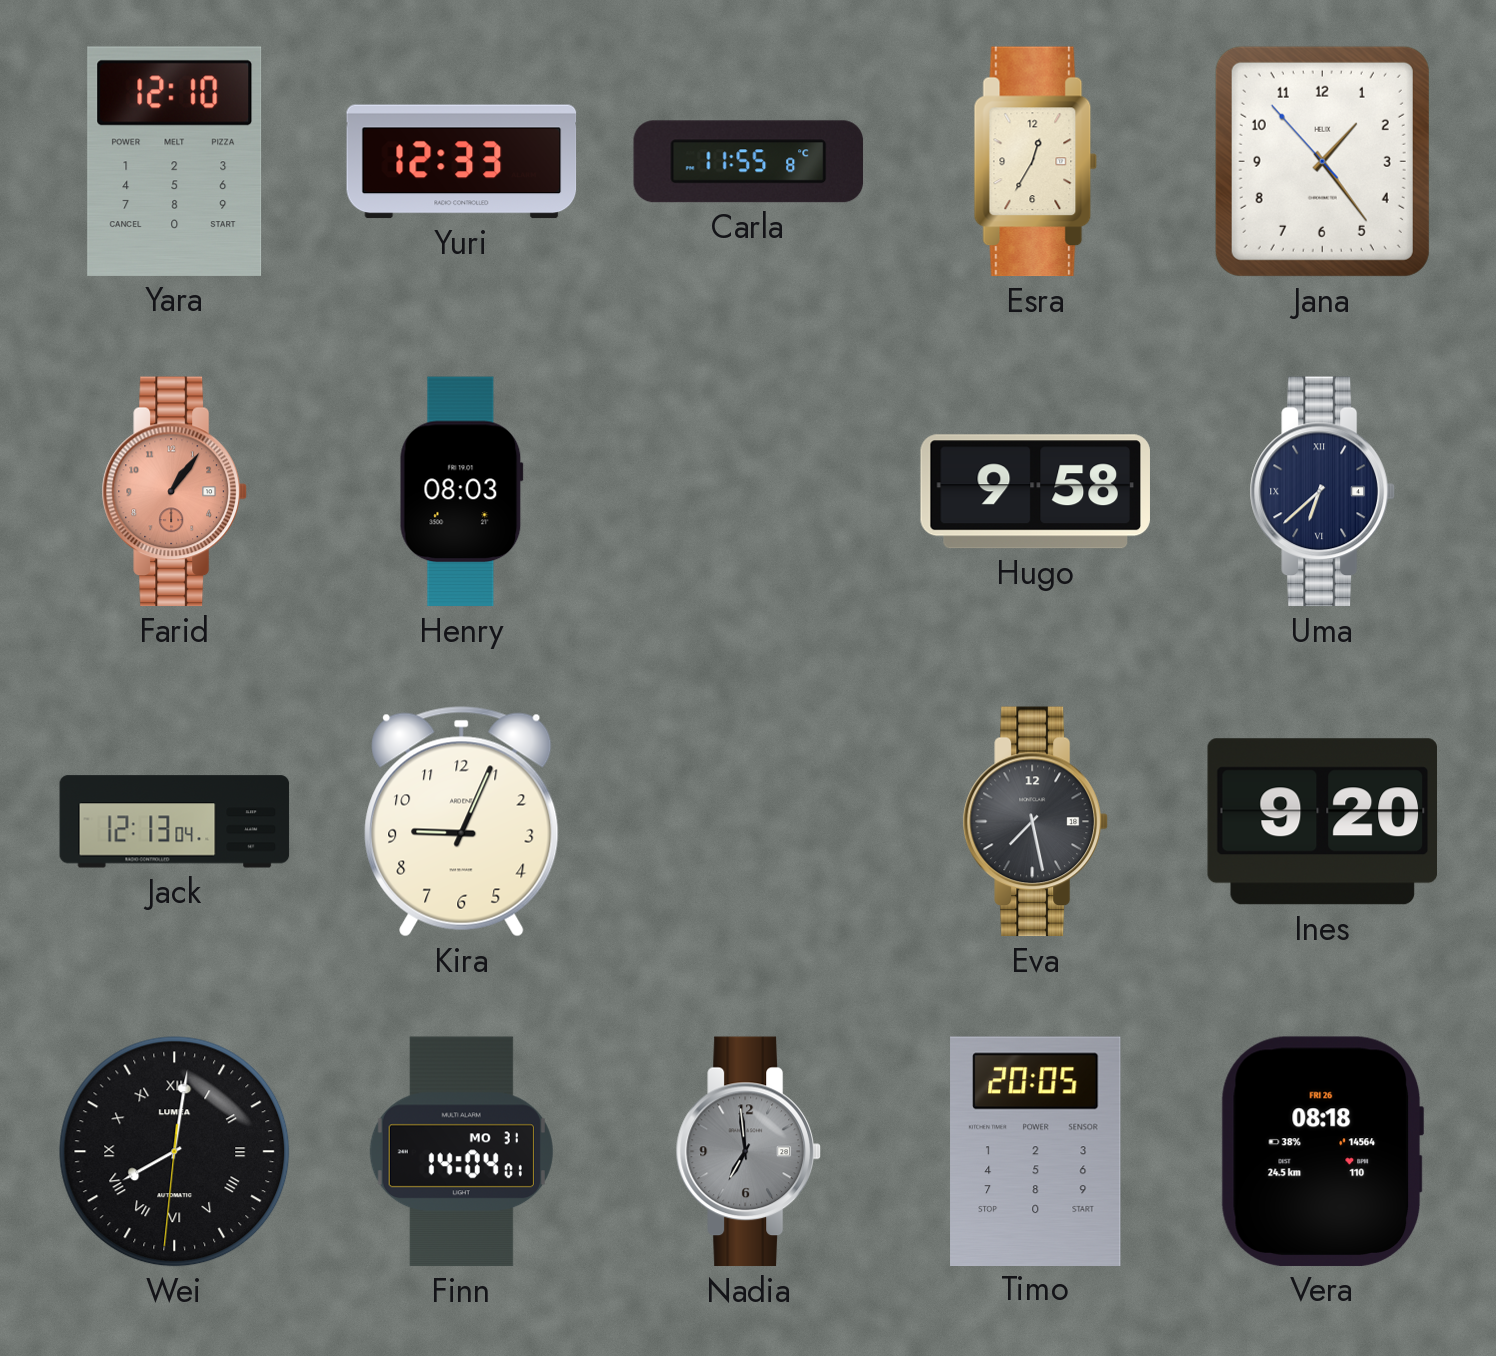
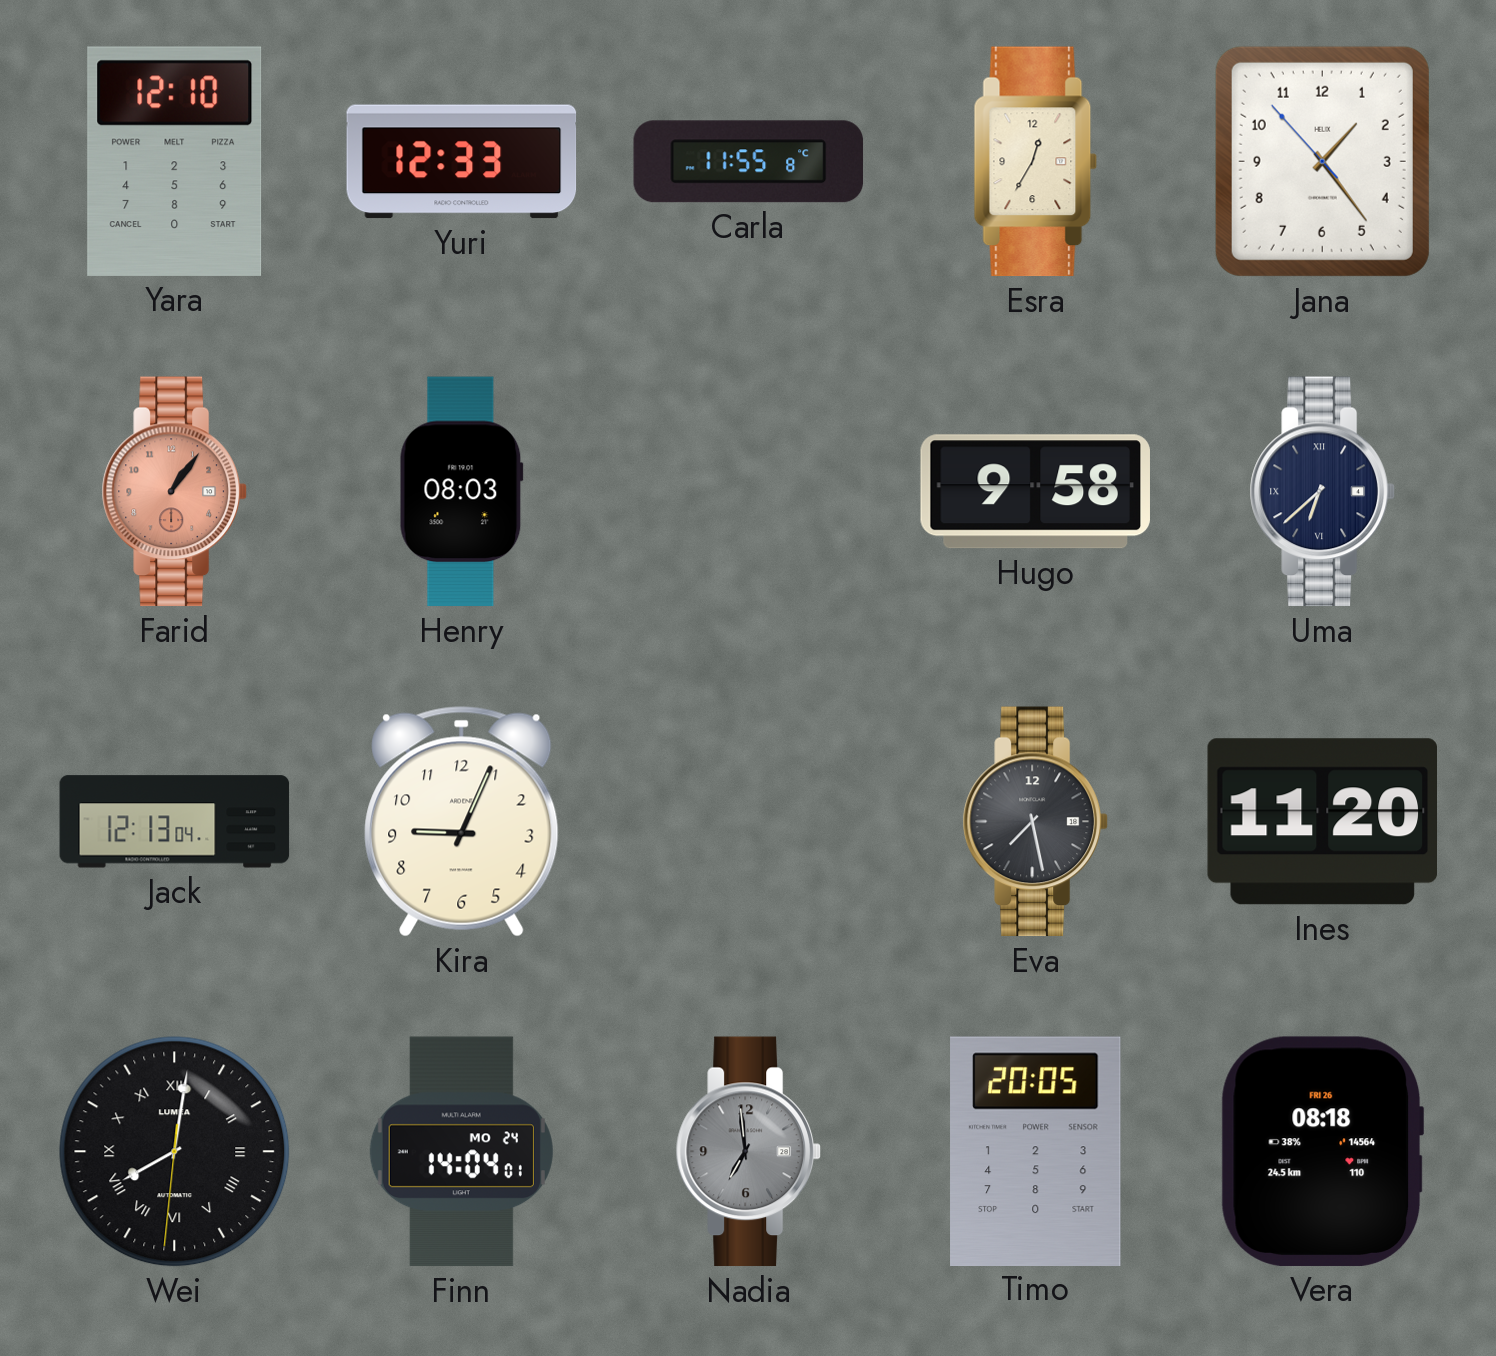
Ines: 9:20 -> 11:20
Finn date: MO 31 -> MO 24
